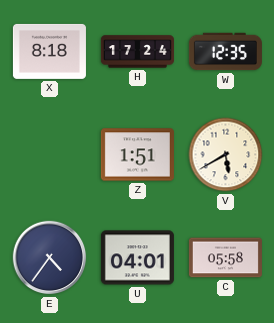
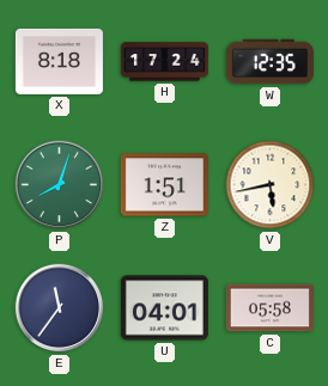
P: none -> 8:03
V: 5:40 -> 5:43
E: 4:36 -> 11:36
